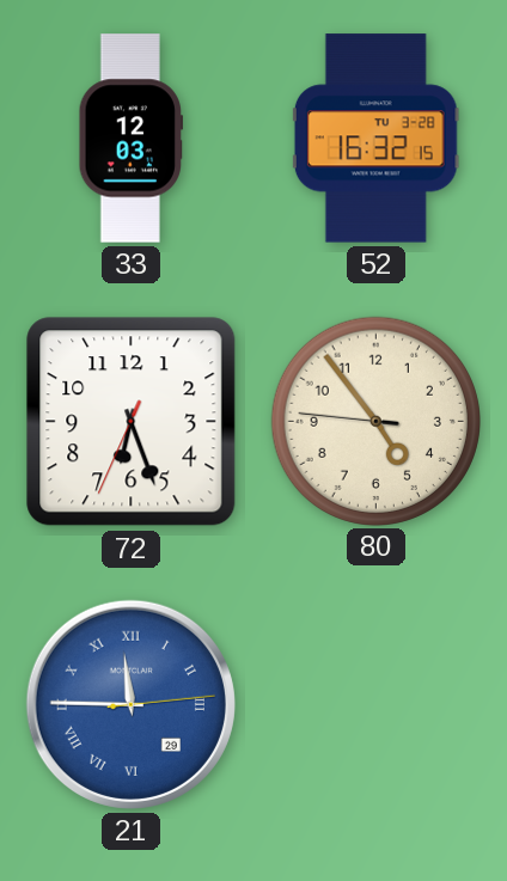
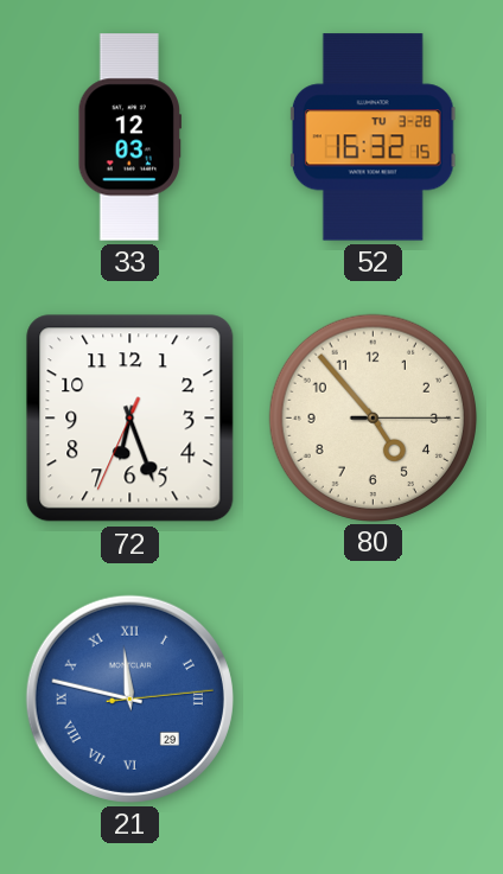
80: 4:53:46 -> 4:53:15
21: 11:45 -> 11:47
